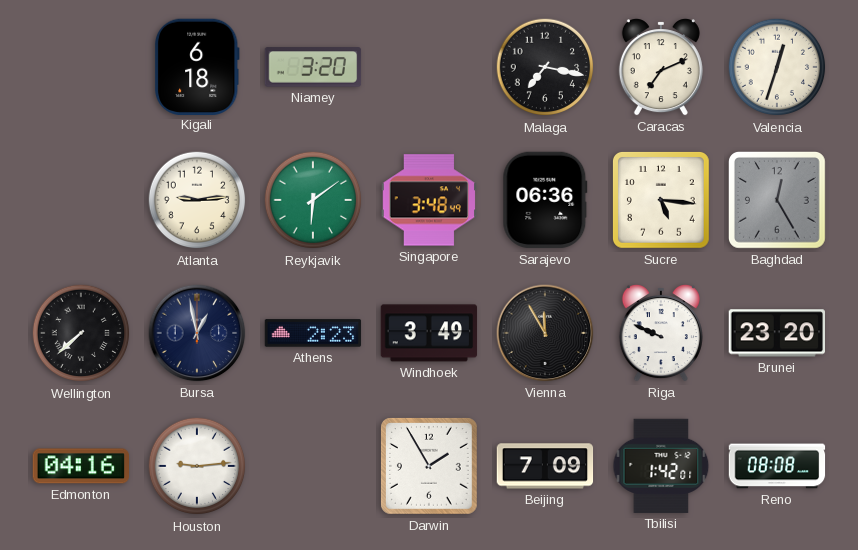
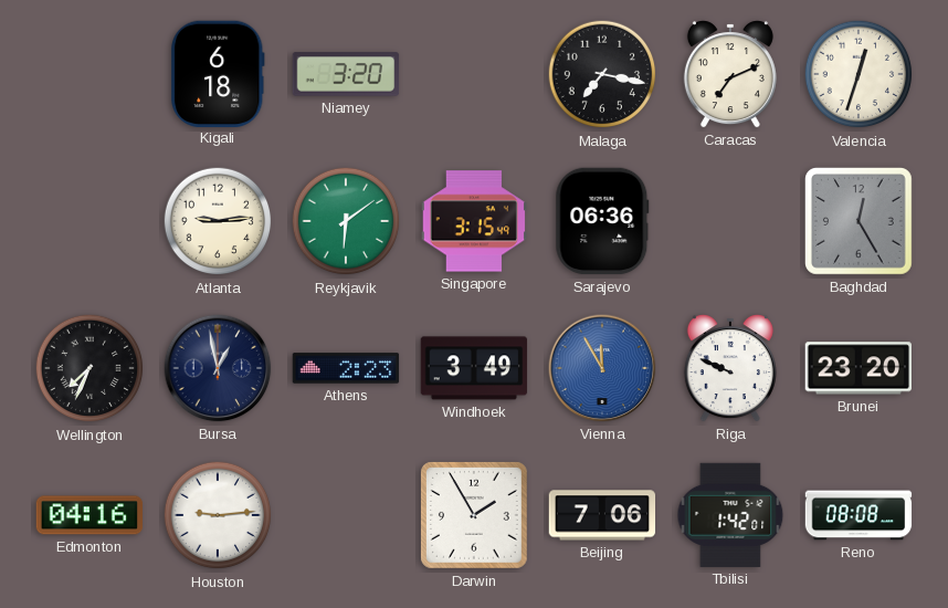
Singapore: 3:48 -> 3:15
Sucre: 5:16 -> none
Wellington: 7:38 -> 7:34
Vienna dial: black -> blue
Beijing: 7:09 -> 7:06
